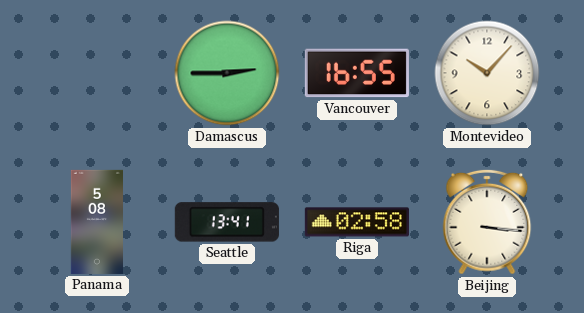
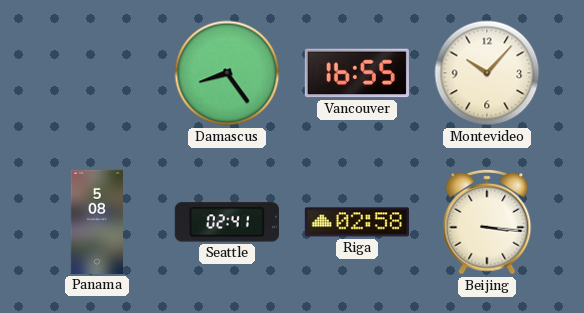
Damascus: 2:45 -> 8:24
Seattle: 13:41 -> 02:41
